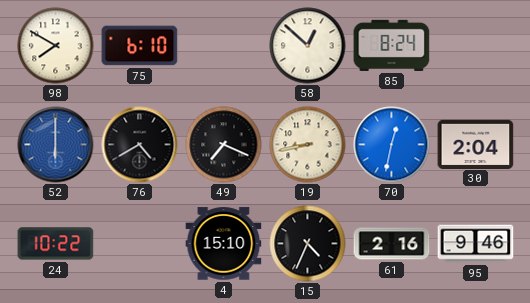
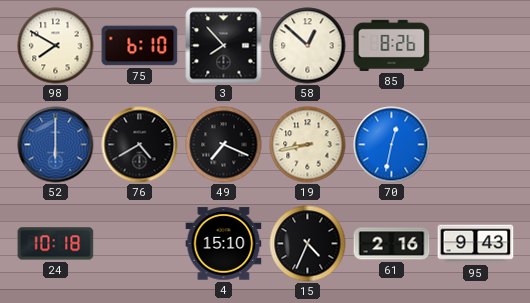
3: none -> 7:53
85: 8:24 -> 8:26
30: 2:04 -> none
24: 10:22 -> 10:18
95: 9:46 -> 9:43
